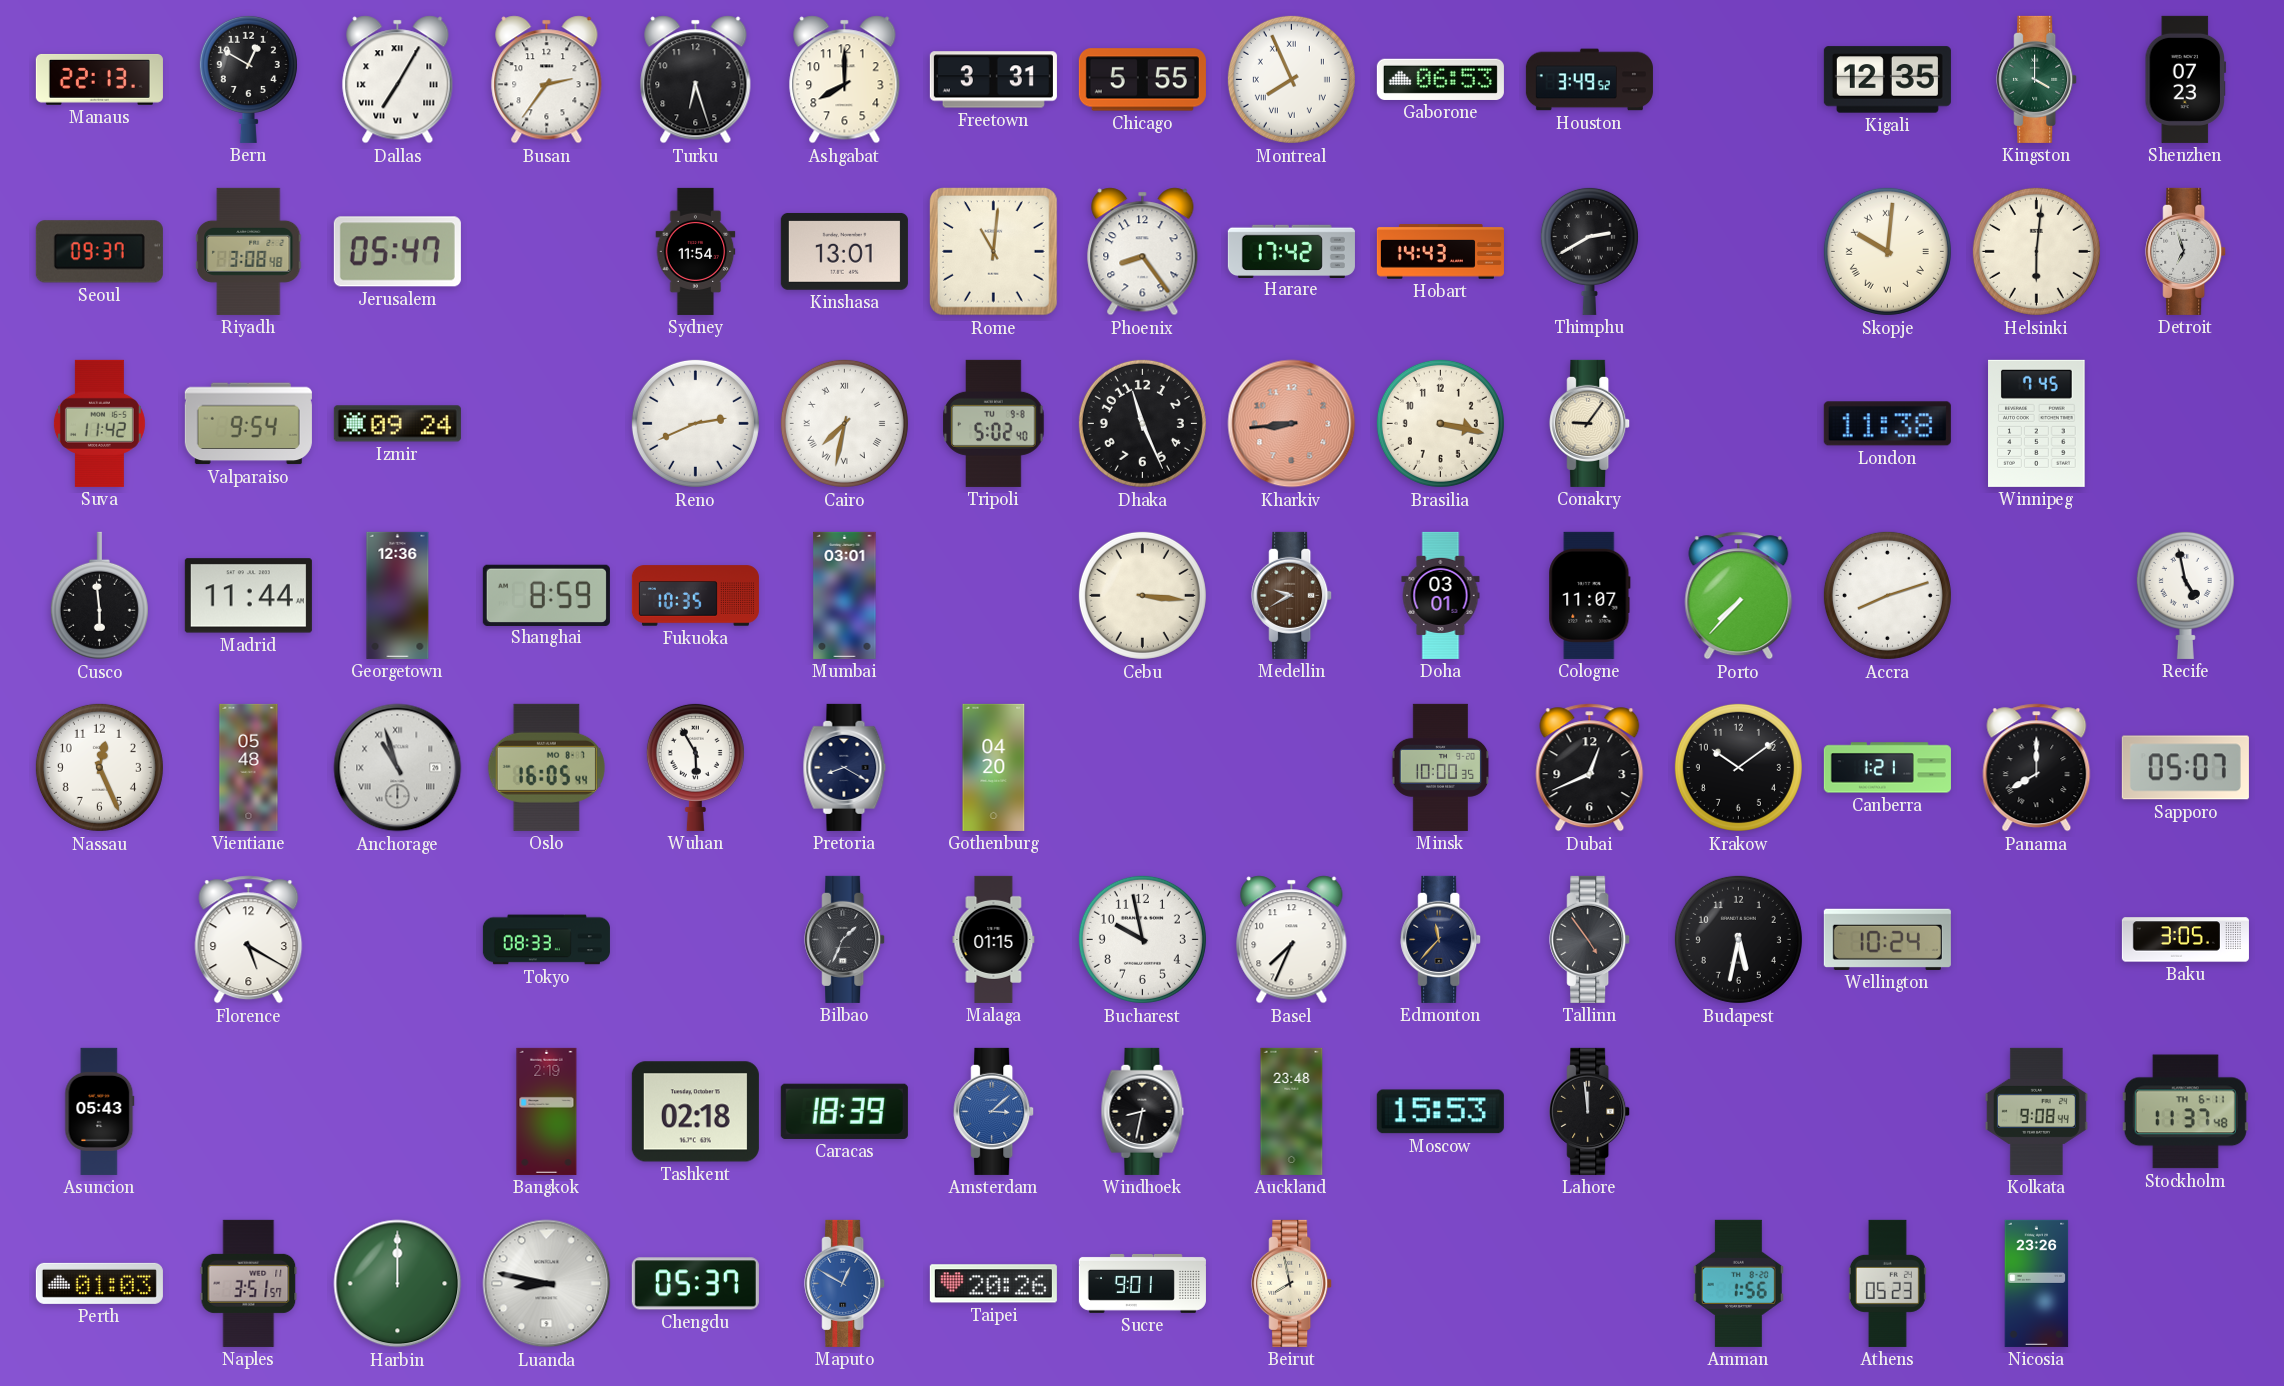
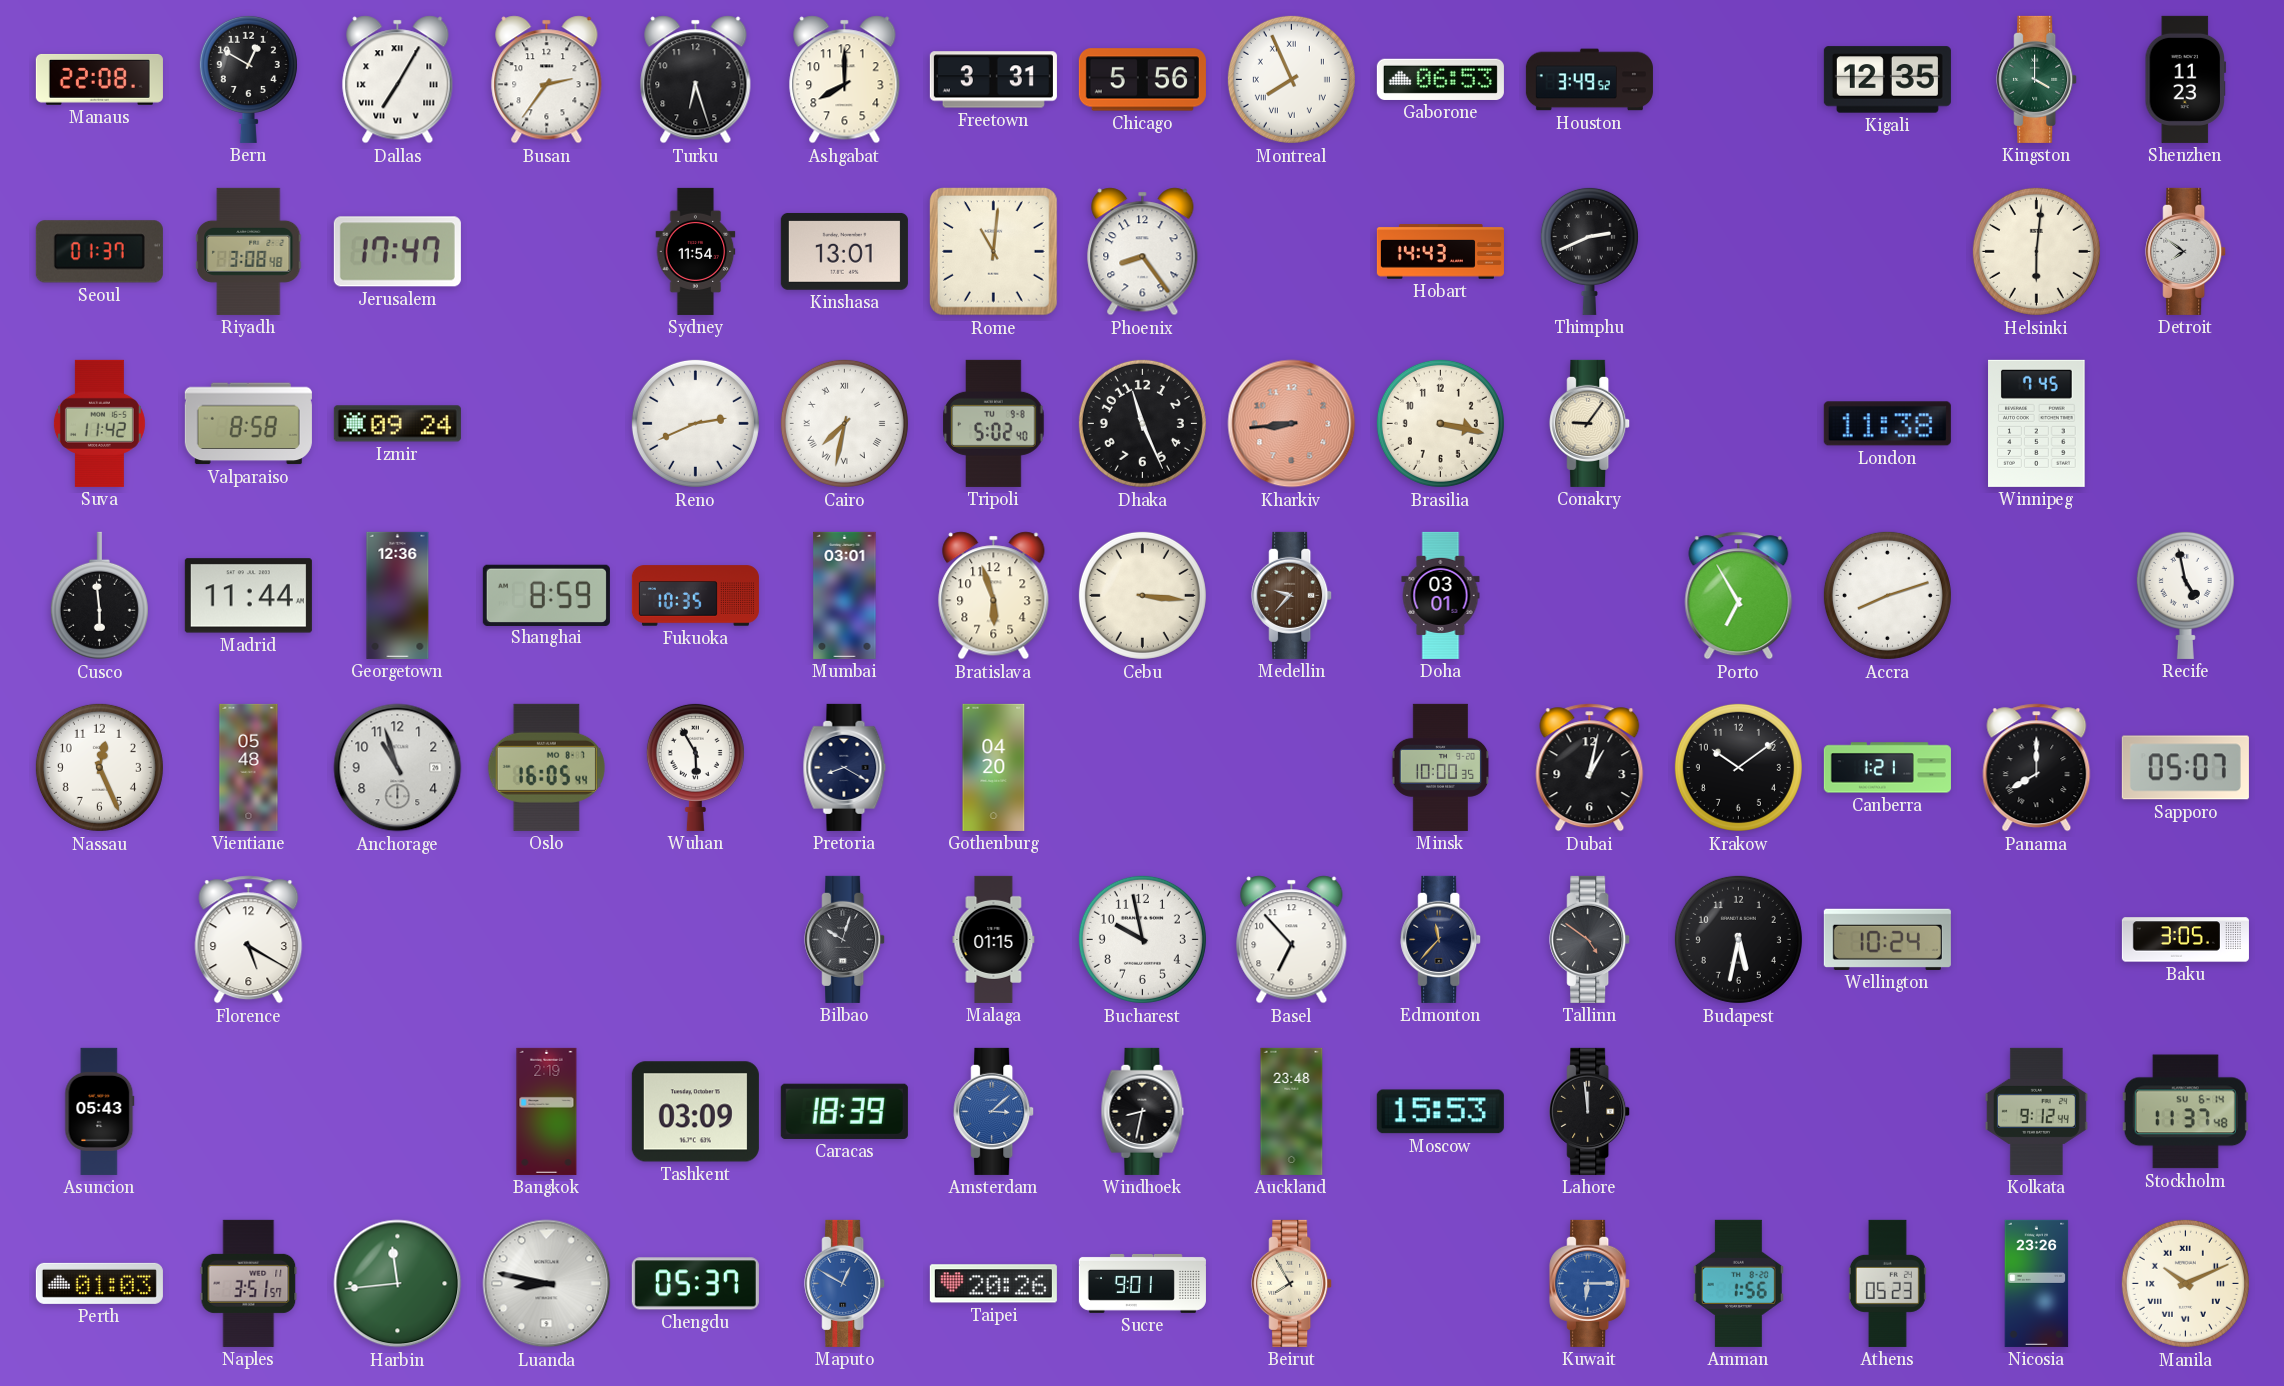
Manaus: 22:13 -> 22:08
Chicago: 5:55 -> 5:56
Shenzhen: 07:23 -> 11:23
Seoul: 09:37 -> 01:37
Jerusalem: 05:47 -> 17:47
Harare: 17:42 -> none
Thimphu: 2:40 -> 2:41
Skopje: 10:01 -> none
Detroit: 6:57 -> 7:51
Valparaiso: 9:54 -> 8:58
Bratislava: none -> 5:57
Medellin: 9:40 -> 9:37
Cologne: 11:07 -> none
Porto: 7:37 -> 6:55
Anchorage numerals: Roman -> Arabic
Dubai: 12:41 -> 1:02
Tokyo: 08:33 -> none
Bilbao: 1:34 -> 10:03
Basel: 7:34 -> 6:53
Tallinn: 4:54 -> 4:51
Tashkent: 02:18 -> 03:09
Kolkata: 9:08 -> 9:12
Stockholm date: TH 6-11 -> SU 6-14
Harbin: 12:00 -> 11:44
Beirut: 7:58 -> 7:55
Kuwait: none -> 6:15
Manila: none -> 10:11
